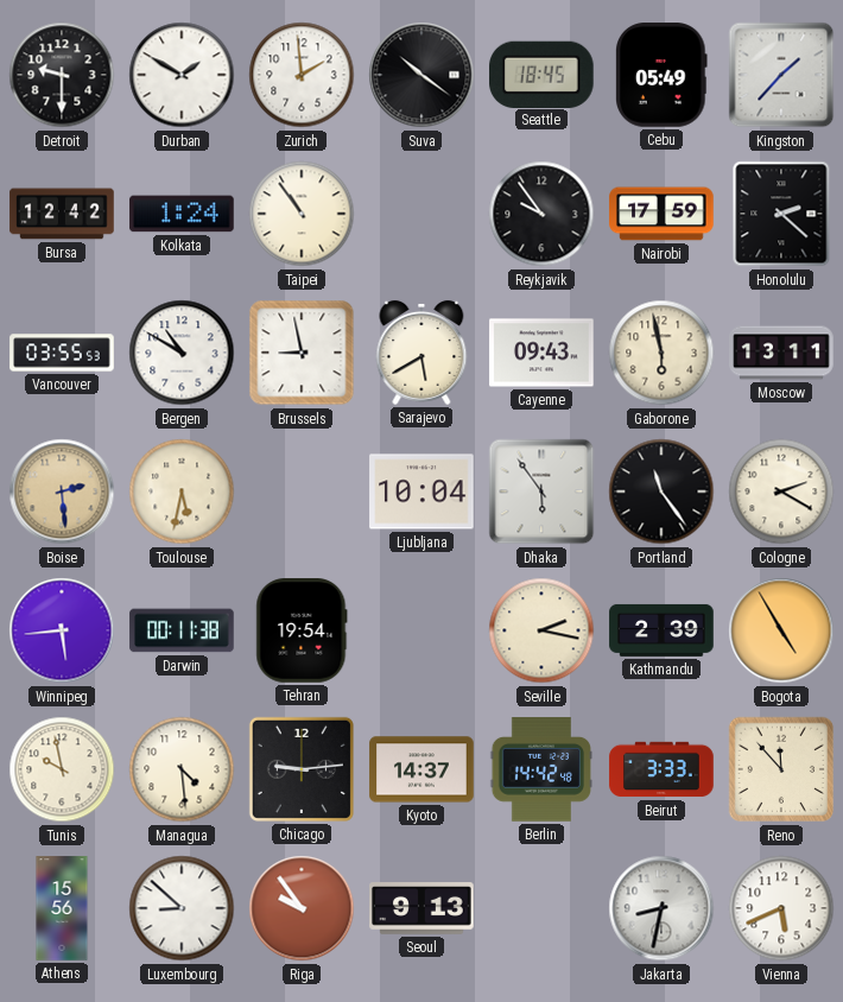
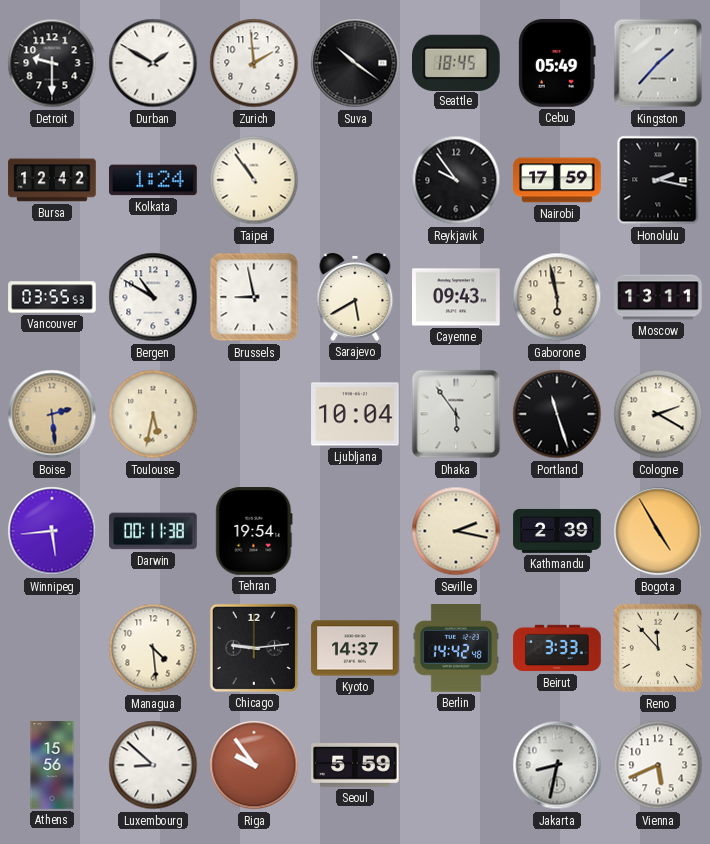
Honolulu: 2:22 -> 2:17
Portland: 11:24 -> 11:27
Tunis: 9:58 -> none
Seoul: 9:13 -> 5:59
